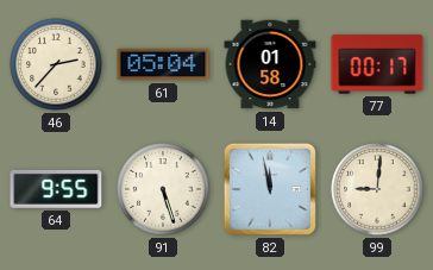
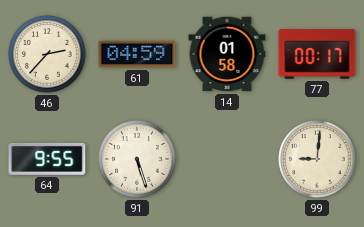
61: 05:04 -> 04:59
82: 11:58 -> none
